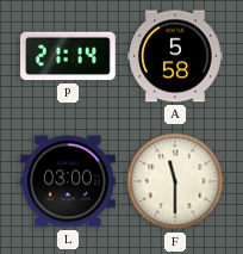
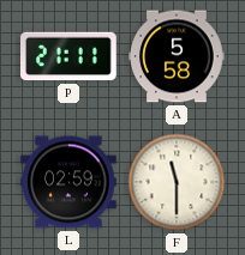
P: 21:14 -> 21:11
L: 03:00 -> 02:59
